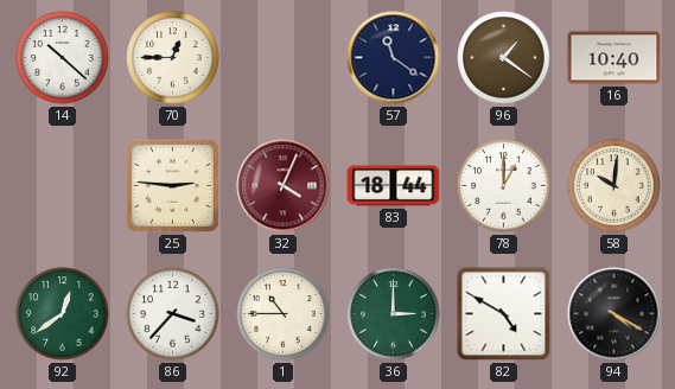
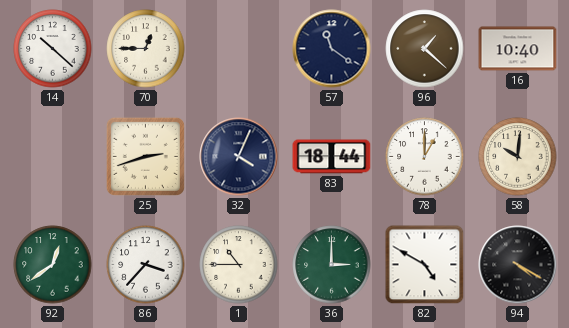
96: 1:21 -> 1:22
25: 2:46 -> 2:42
32 dial: burgundy -> navy
